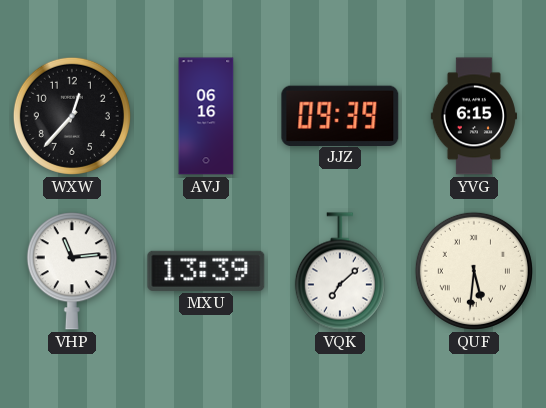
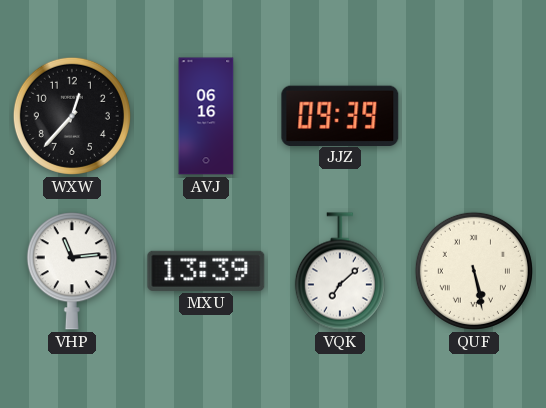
YVG: 6:15 -> none
QUF: 5:31 -> 5:28
